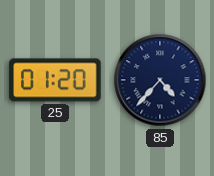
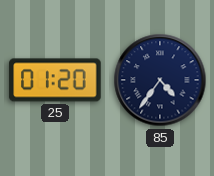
85: 4:37 -> 4:36
